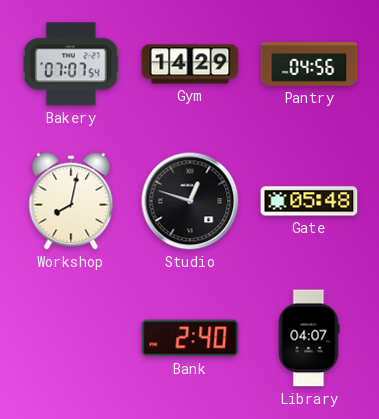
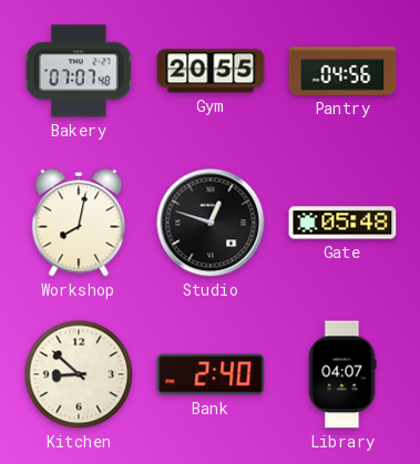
Bakery: 07:07:54 -> 07:07:48
Gym: 14:29 -> 20:55
Kitchen: none -> 8:52
